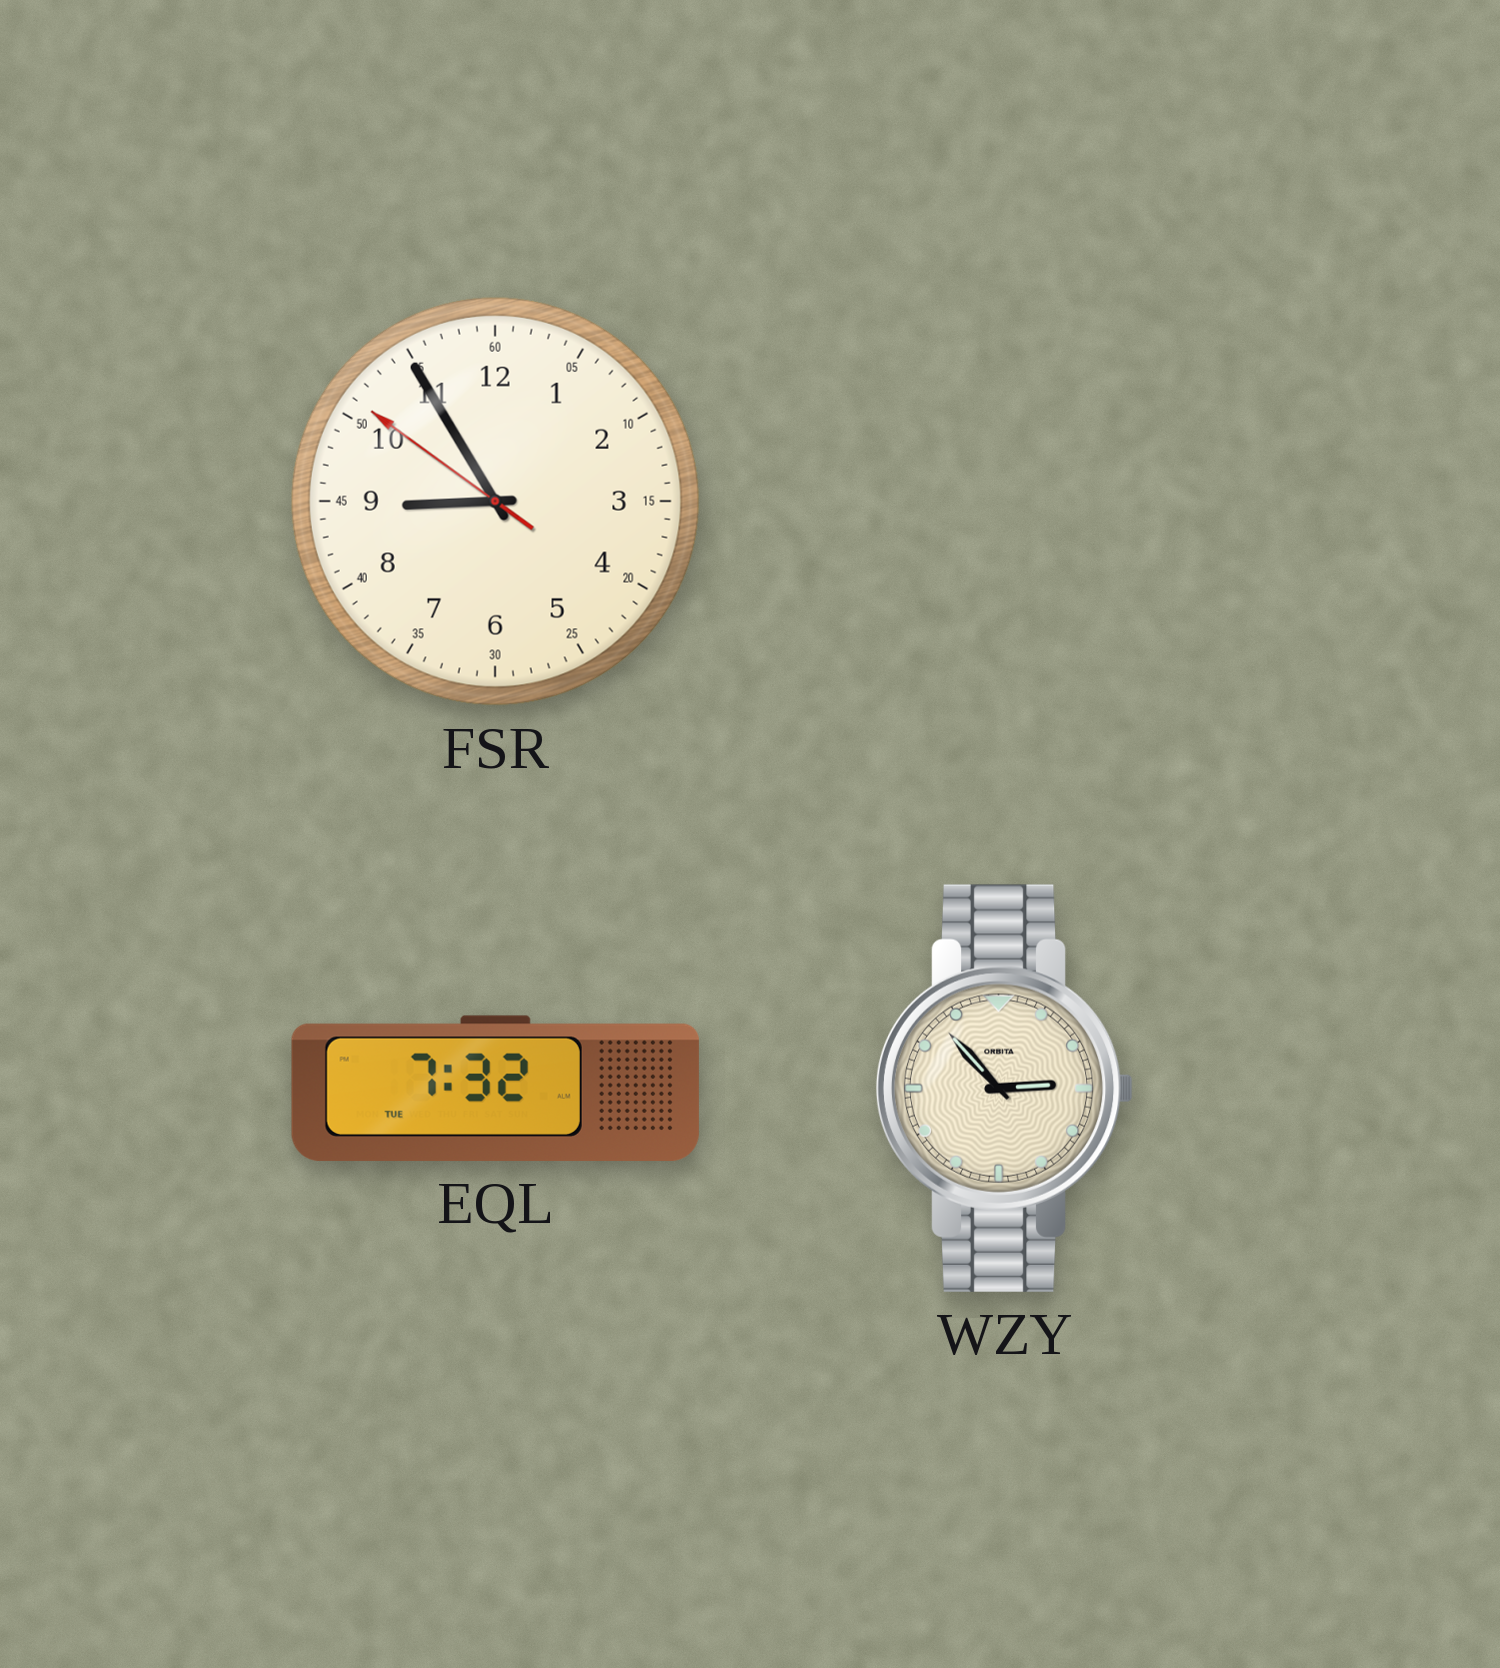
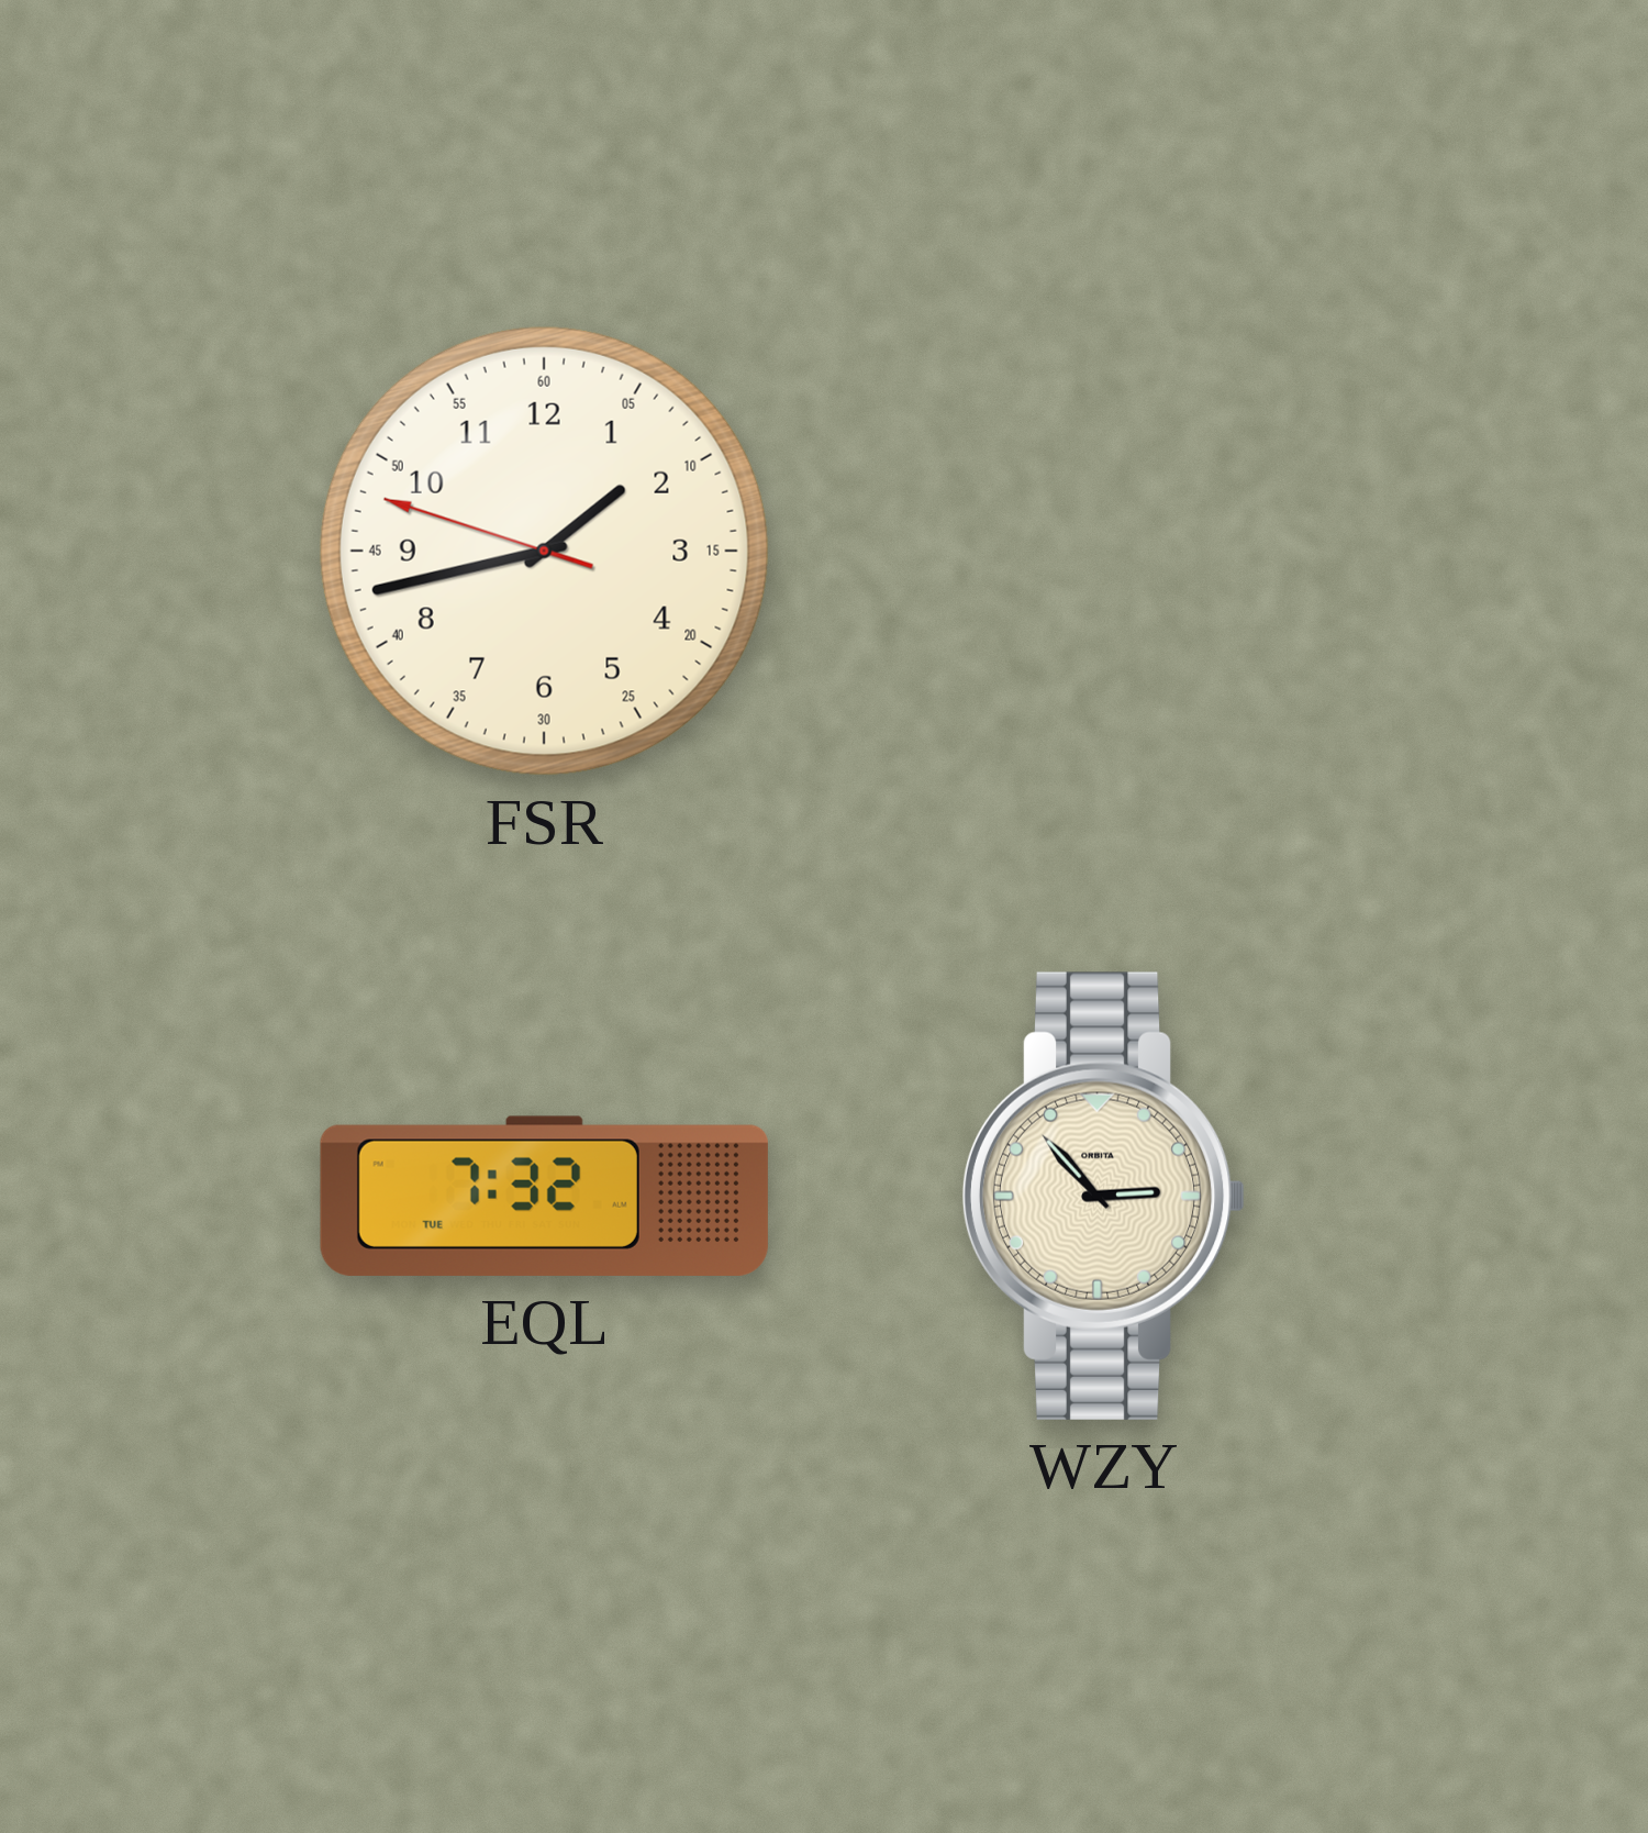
FSR: 8:54 -> 1:42
